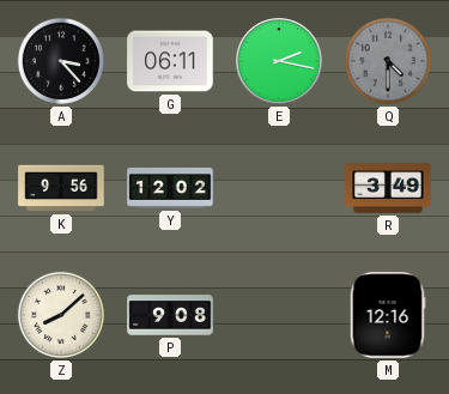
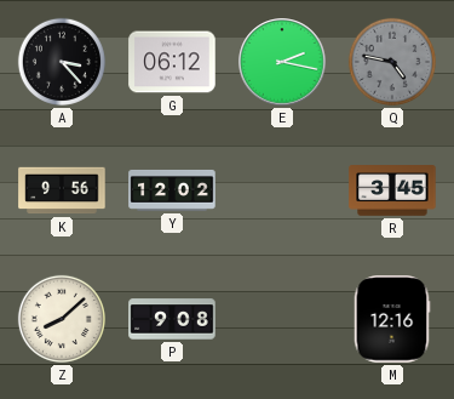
G: 06:11 -> 06:12
Q: 4:30 -> 4:47
R: 3:49 -> 3:45
